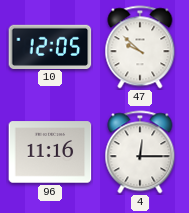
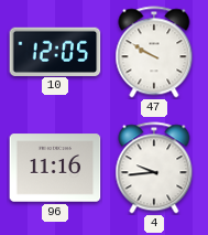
47: 9:52 -> 9:50
4: 12:15 -> 9:44
